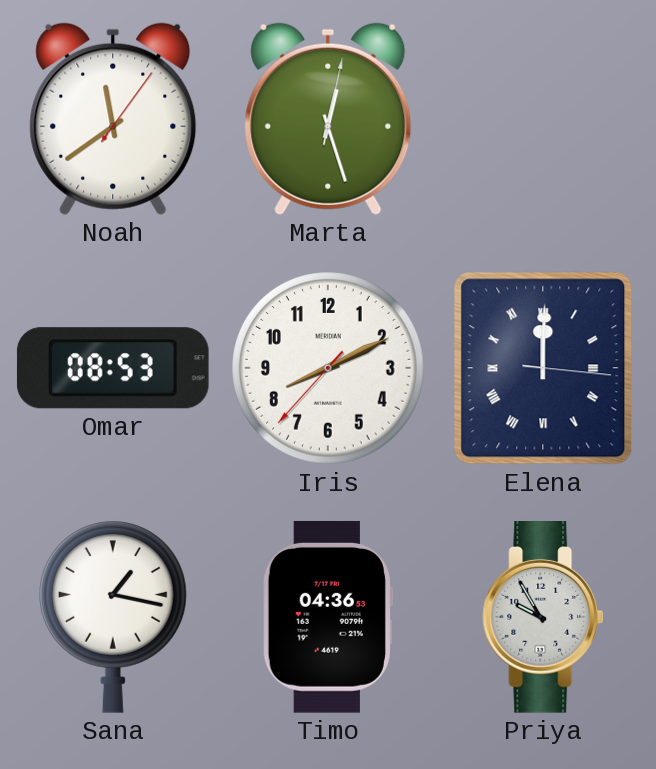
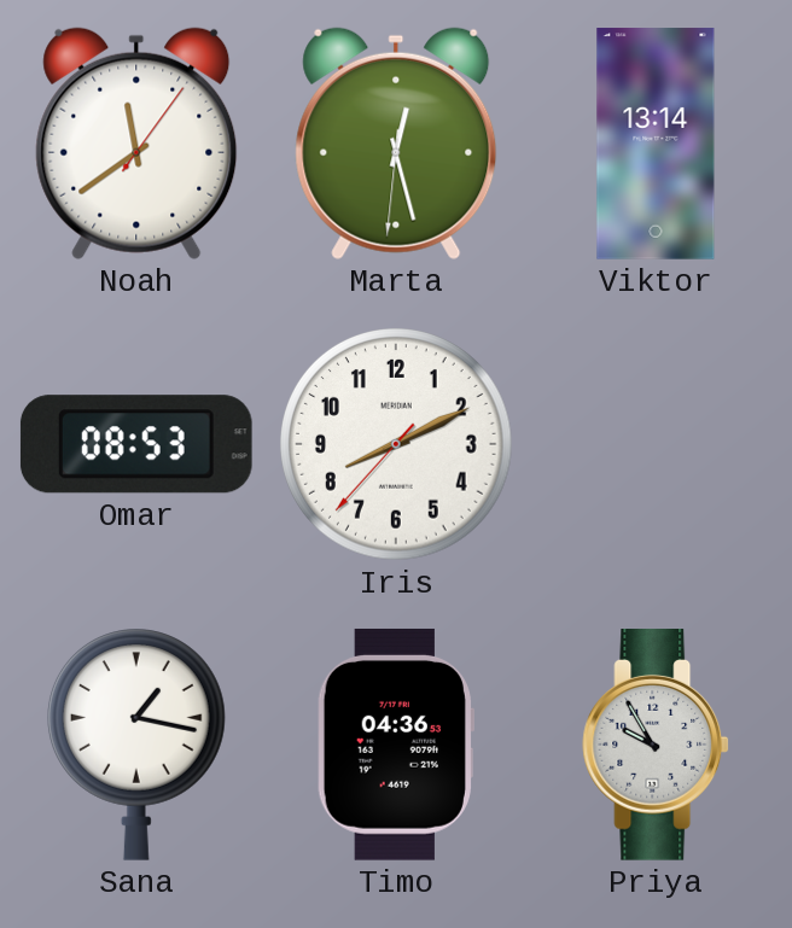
Marta: 12:27:02 -> 12:27:31
Viktor: none -> 13:14
Elena: 12:00 -> none
